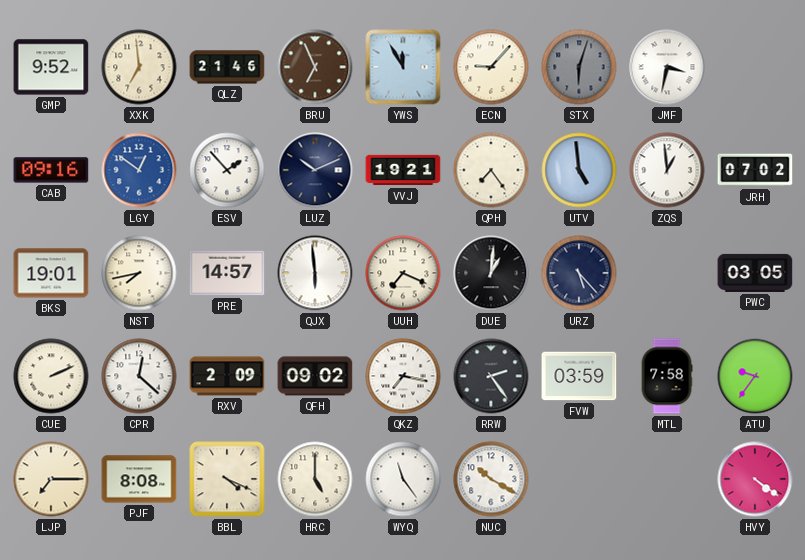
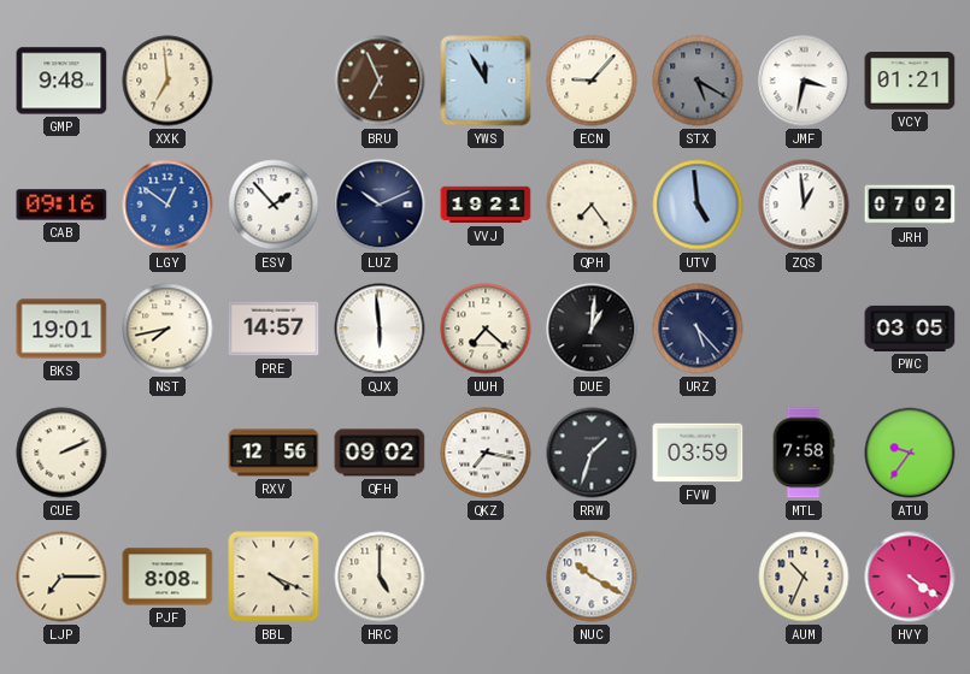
GMP: 9:52 -> 9:48
QLZ: 21:46 -> none
STX: 6:03 -> 5:20
VCY: none -> 01:21
UUH: 7:19 -> 7:22
CPR: 12:22 -> none
RXV: 2:09 -> 12:56
RRW: 2:24 -> 1:33
WYQ: 11:24 -> none
AUM: none -> 10:34
